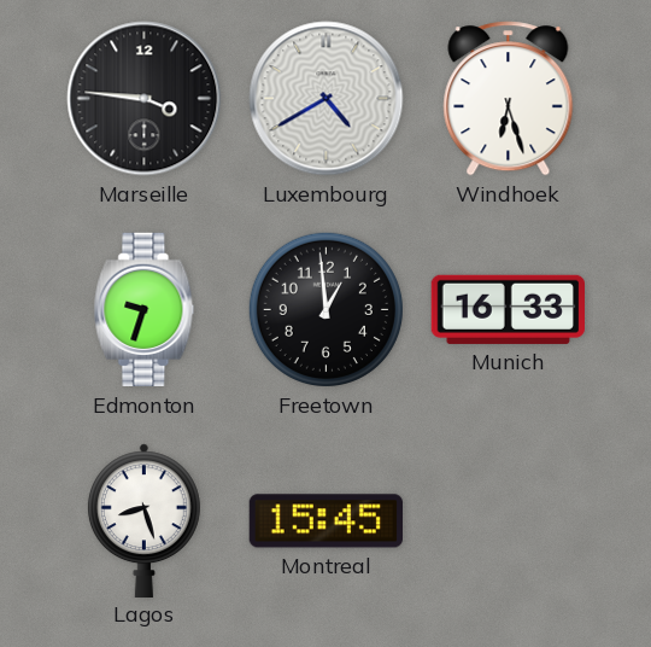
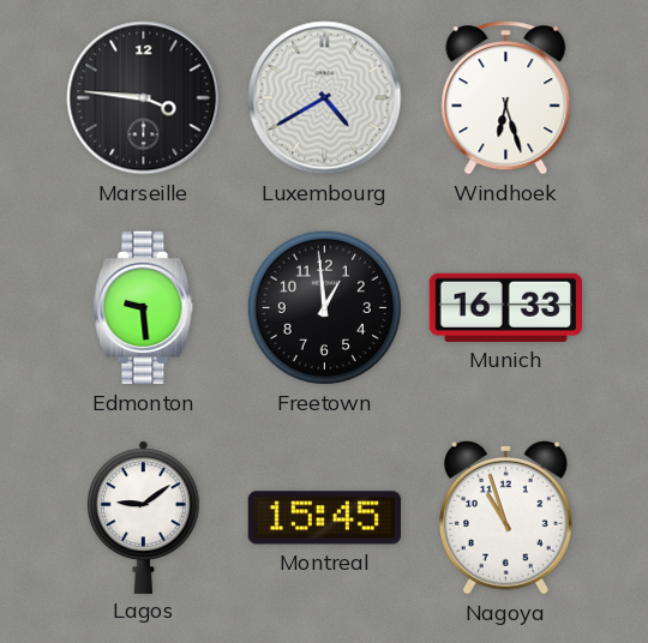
Edmonton: 9:33 -> 9:29
Lagos: 8:27 -> 9:09
Nagoya: none -> 10:57
